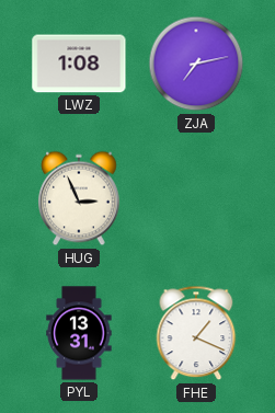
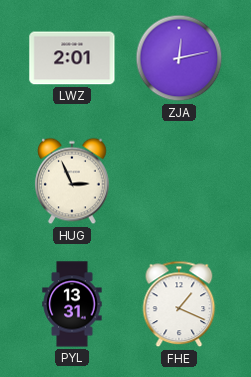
LWZ: 1:08 -> 2:01
ZJA: 7:13 -> 12:13
